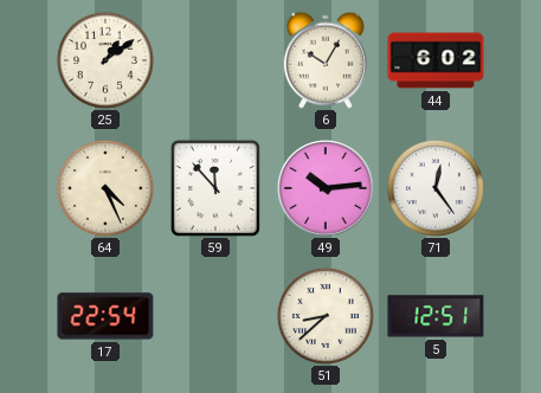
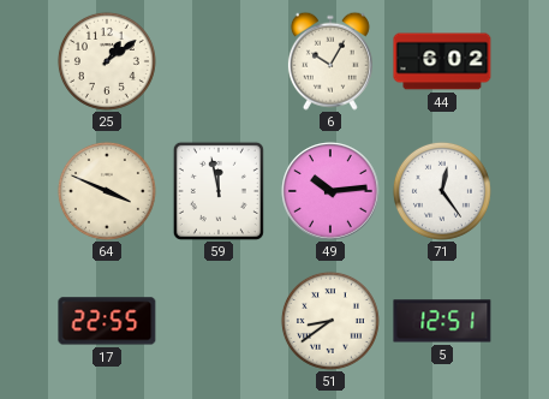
64: 4:26 -> 3:49
59: 11:53 -> 11:58
17: 22:54 -> 22:55
51: 8:38 -> 8:39
